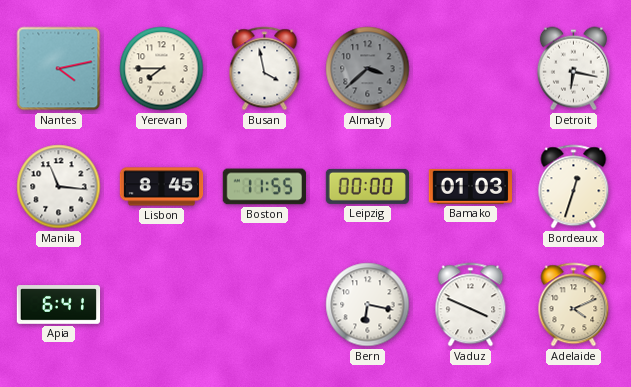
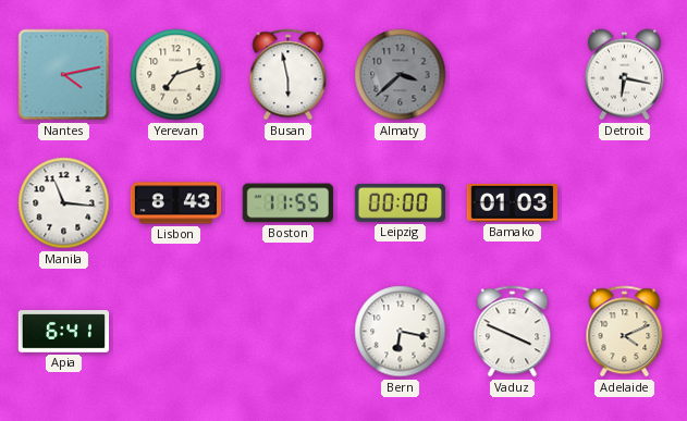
Yerevan: 7:45 -> 7:12
Busan: 3:58 -> 5:58
Lisbon: 8:45 -> 8:43
Bordeaux: 12:33 -> none
